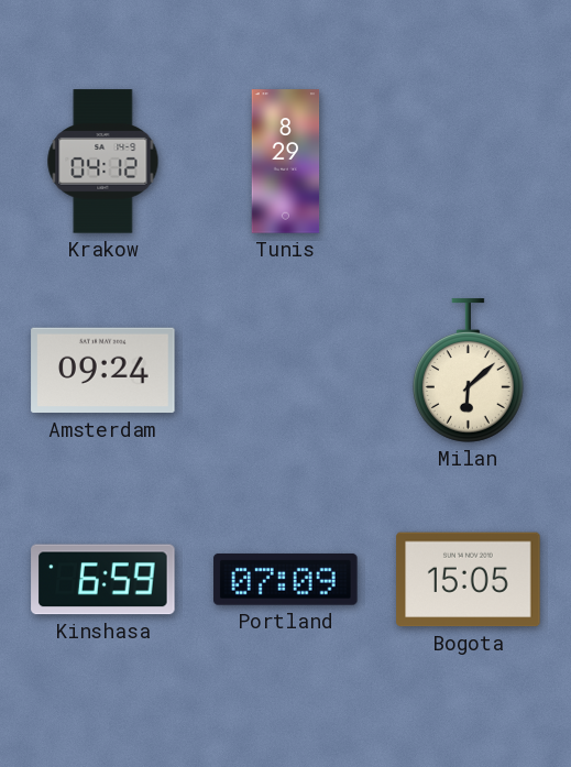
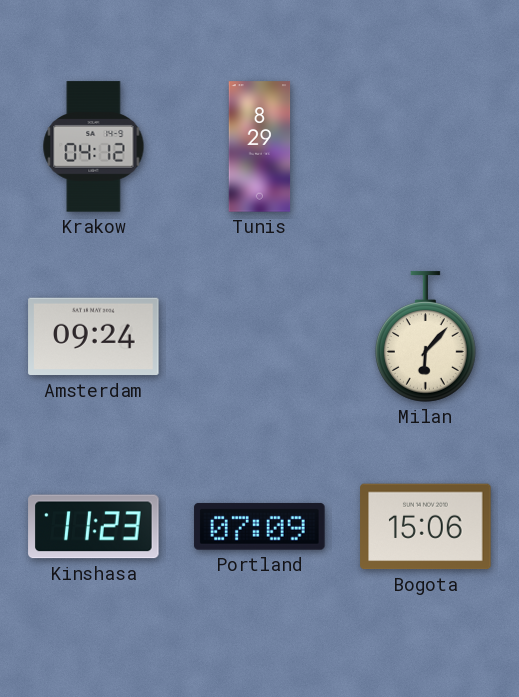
Milan: 6:08 -> 6:07
Kinshasa: 6:59 -> 11:23
Bogota: 15:05 -> 15:06
